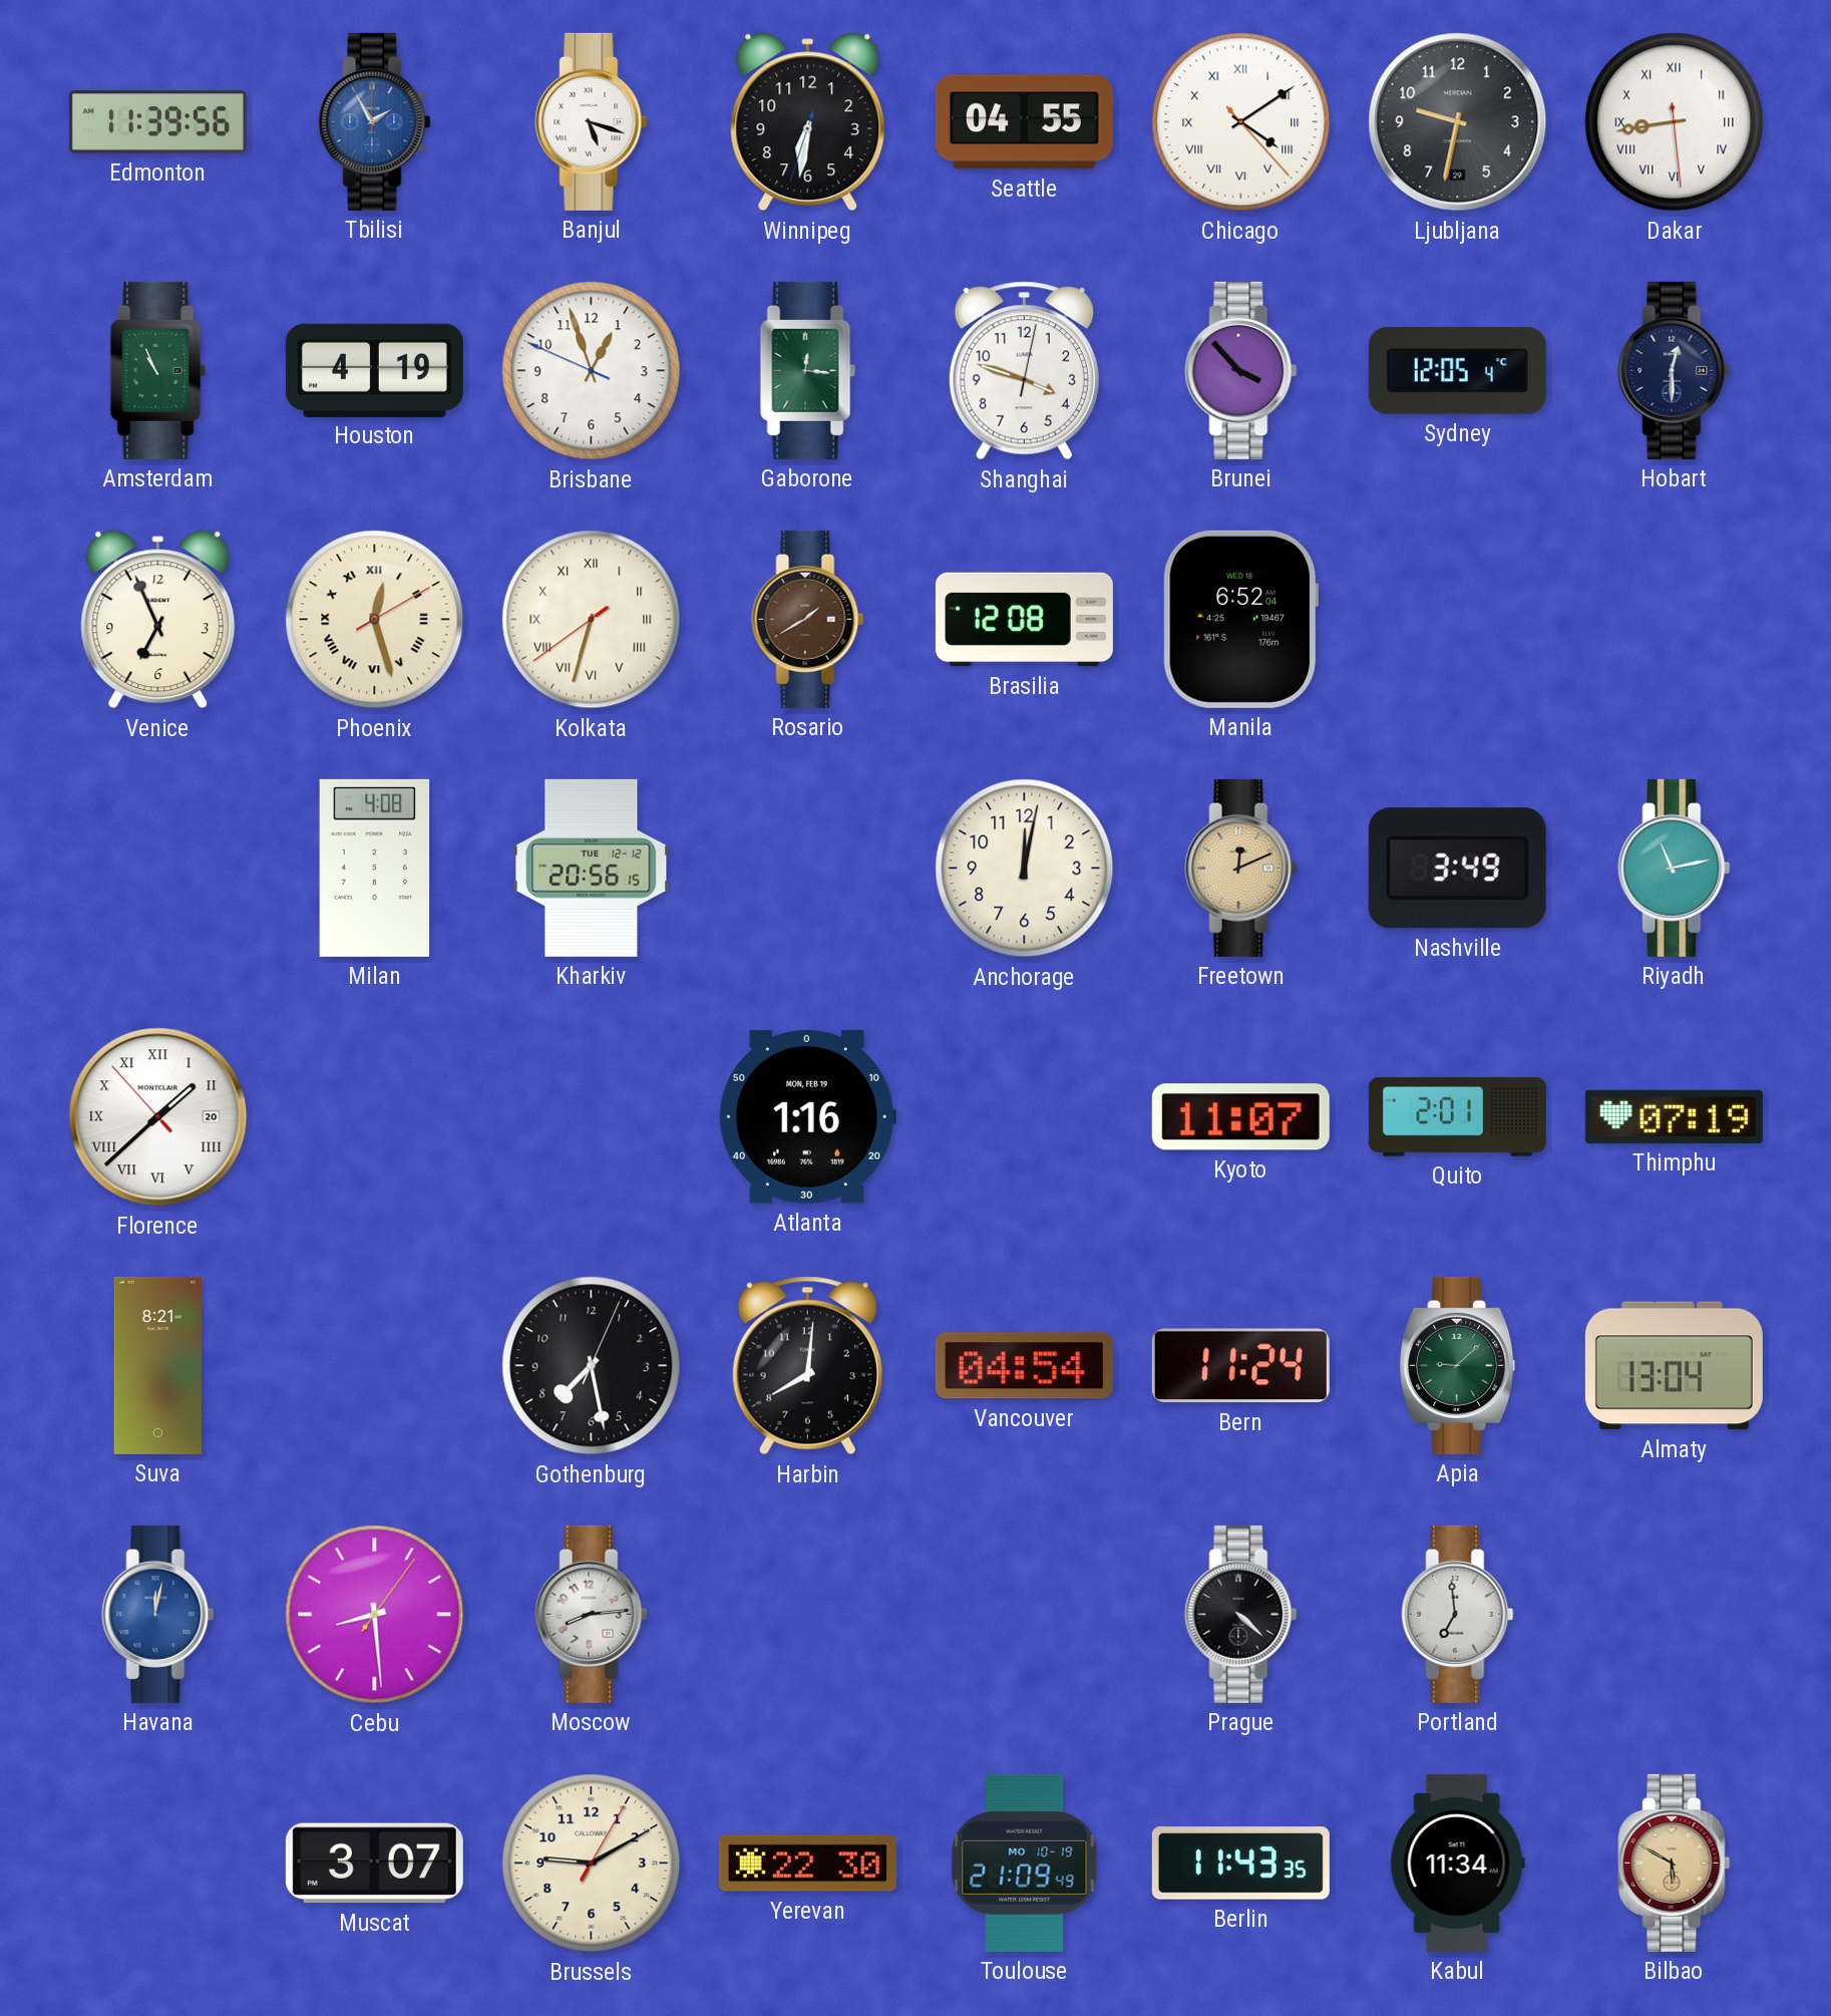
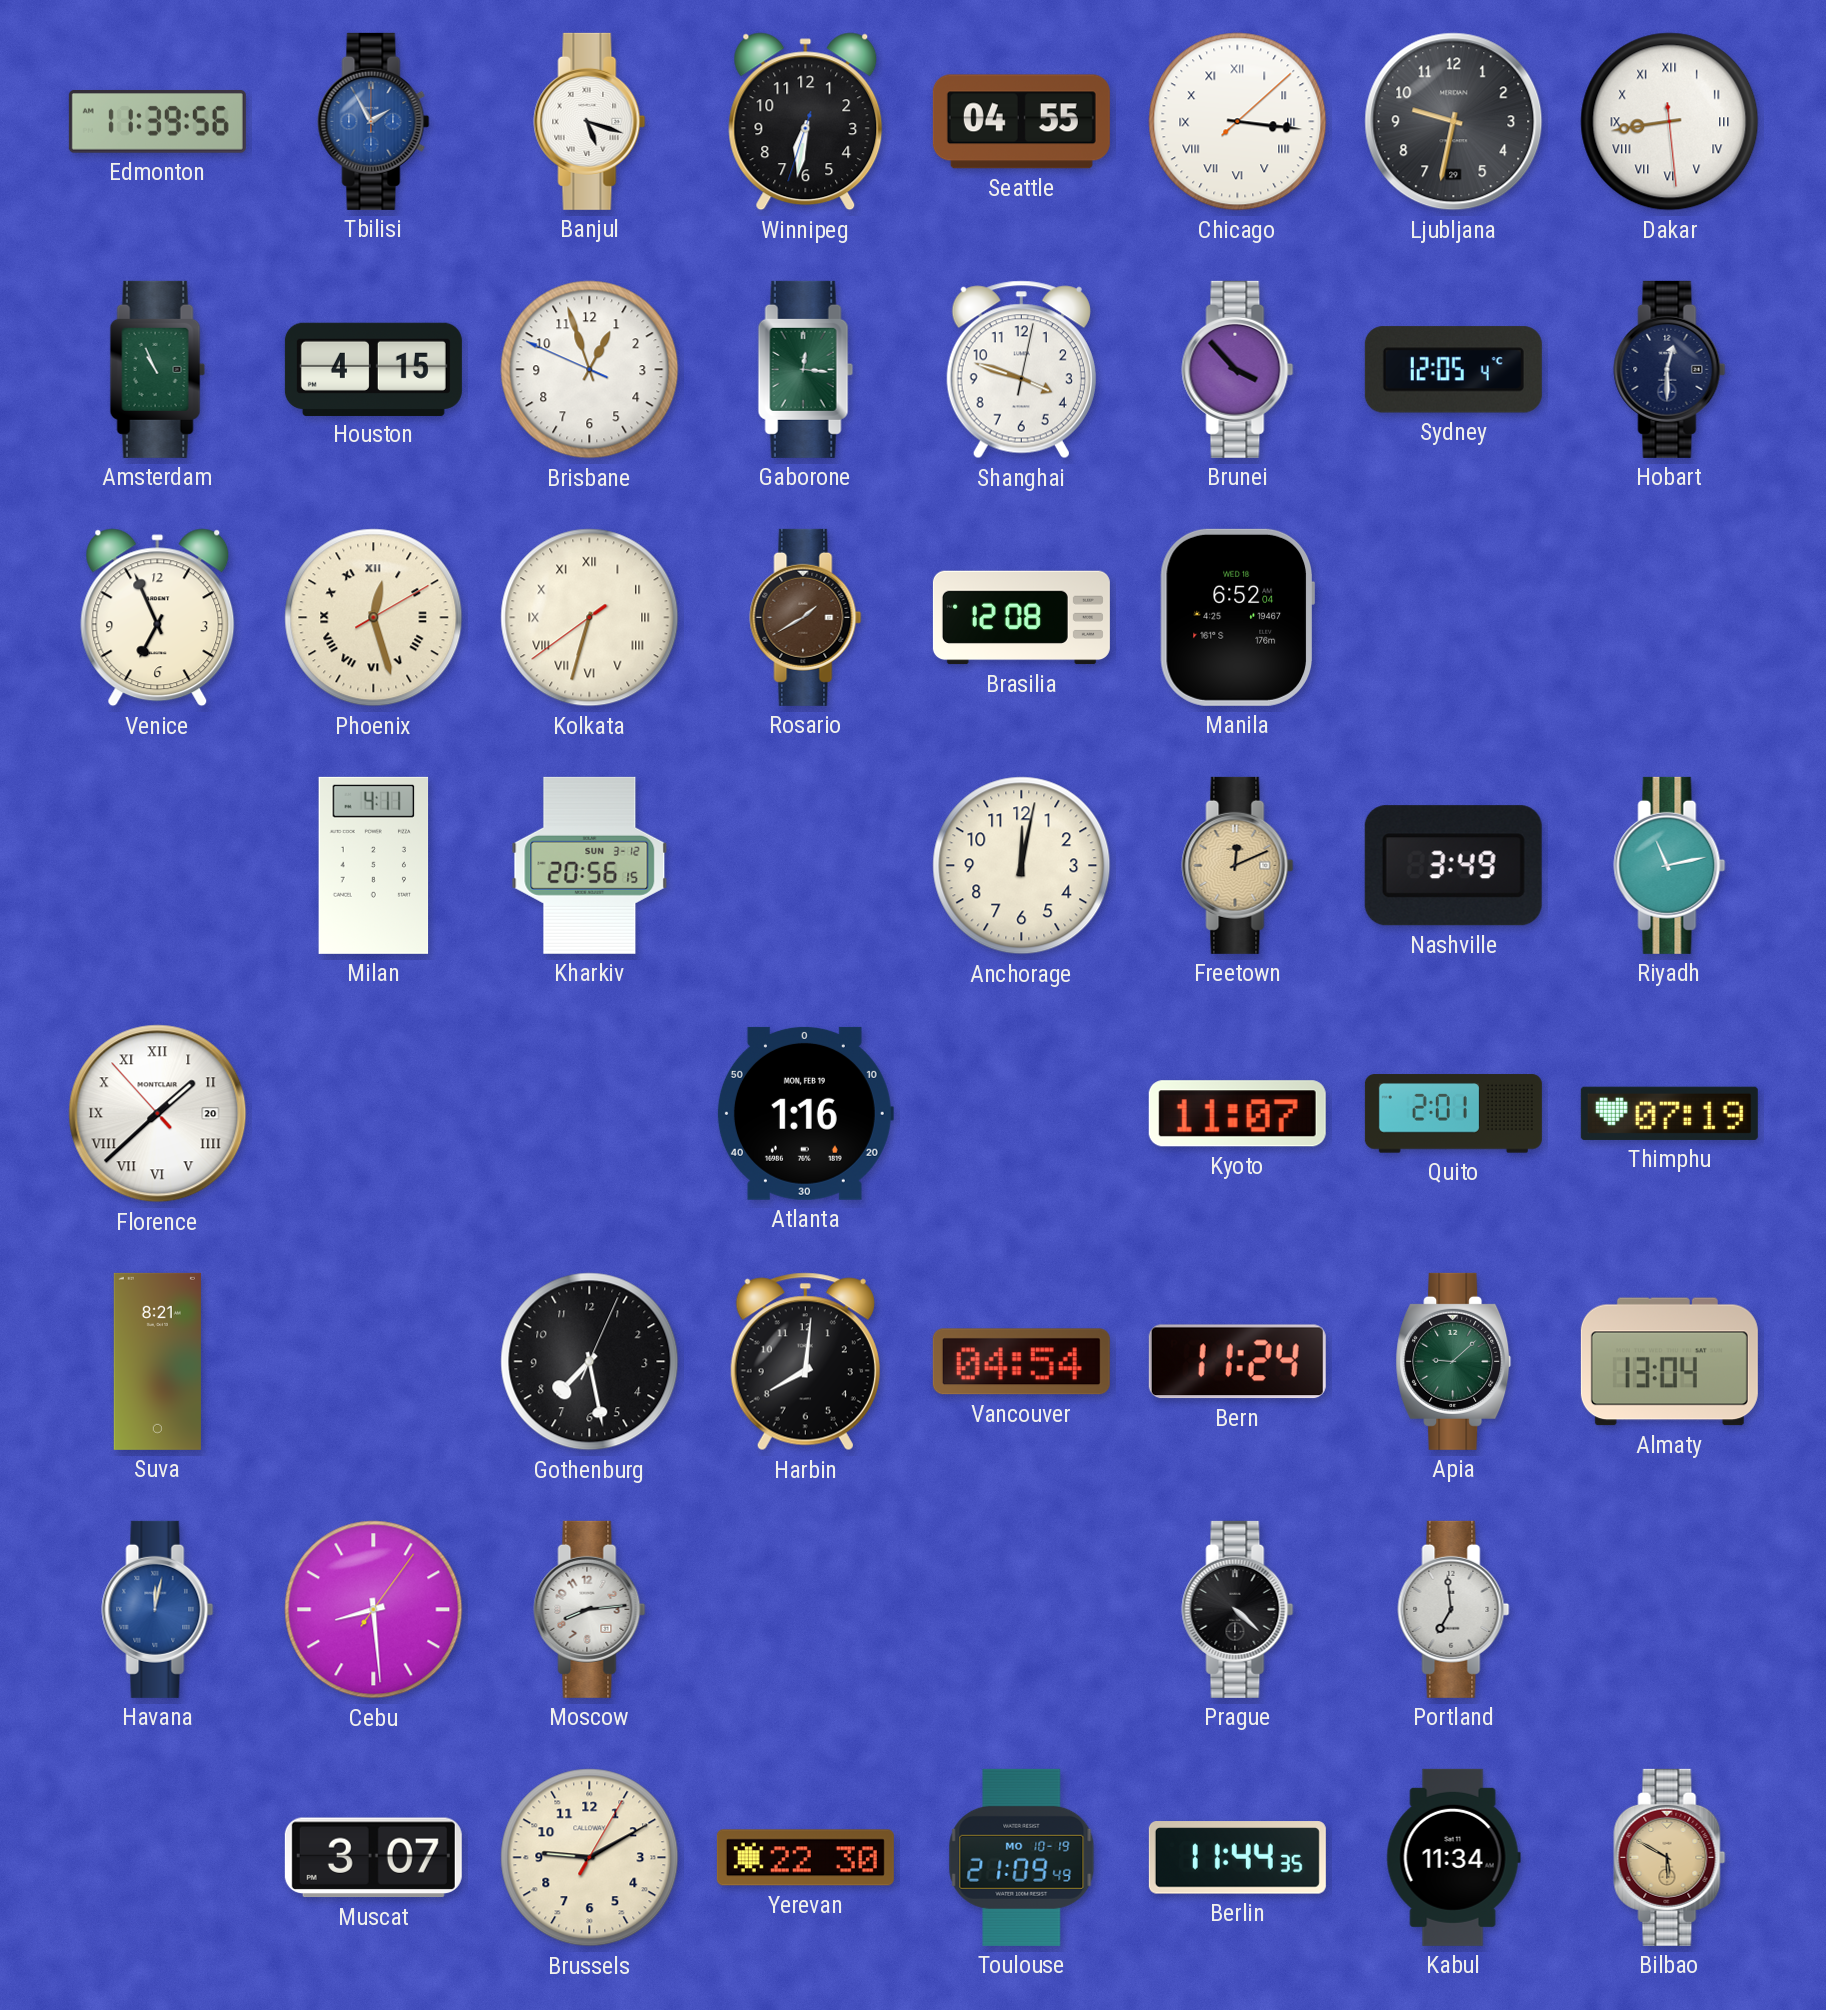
Chicago: 4:09 -> 3:16
Houston: 4:19 -> 4:15
Milan: 4:08 -> 4:11
Kharkiv date: TUE 12-12 -> SUN 3-12
Berlin: 11:43 -> 11:44
